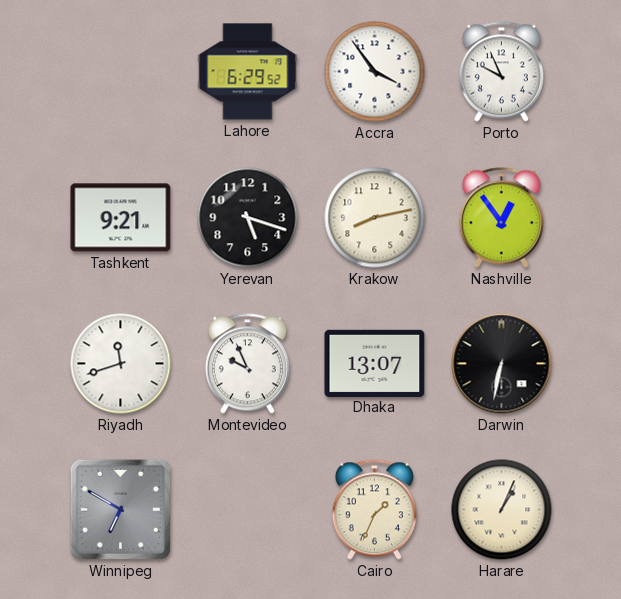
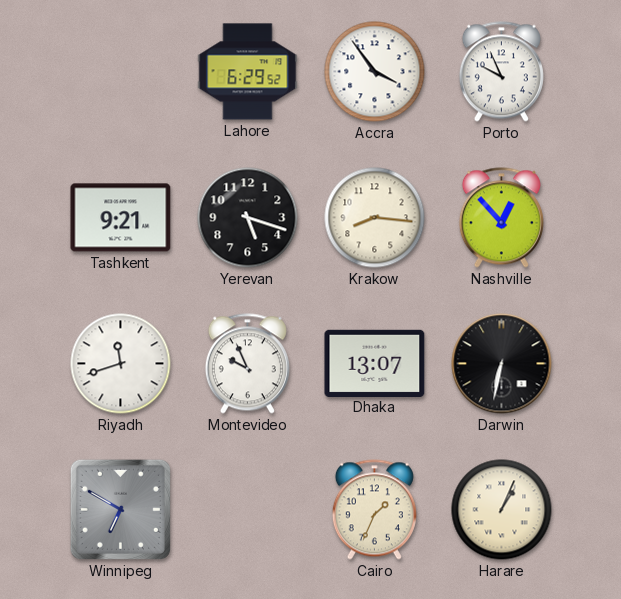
Krakow: 8:13 -> 8:16
Nashville: 12:54 -> 12:53
